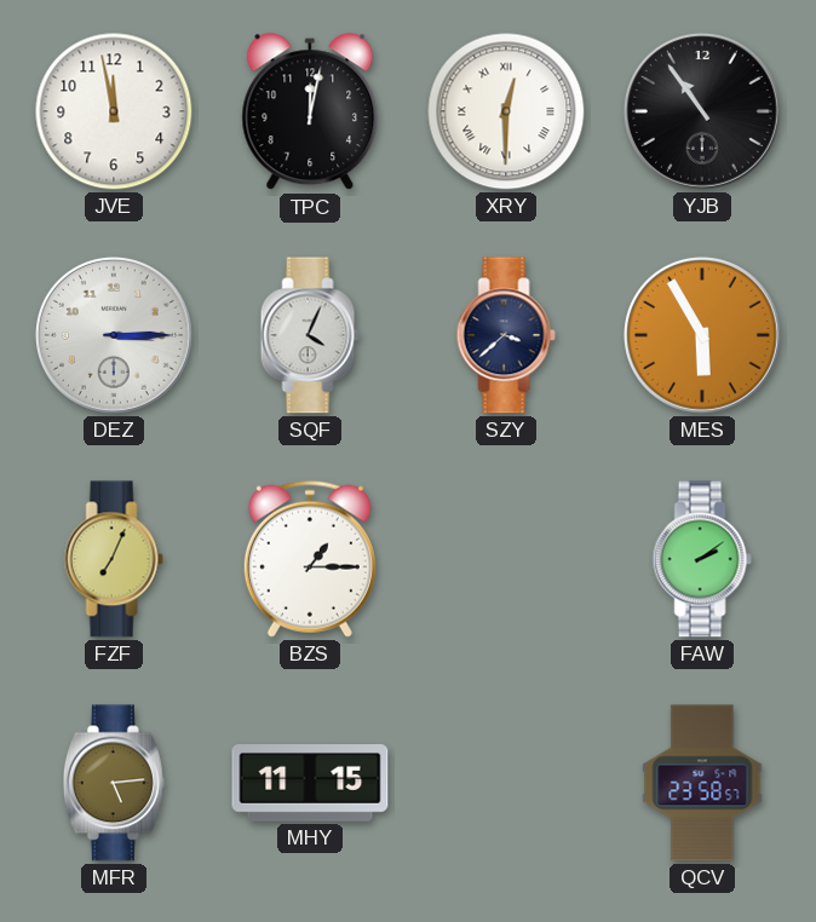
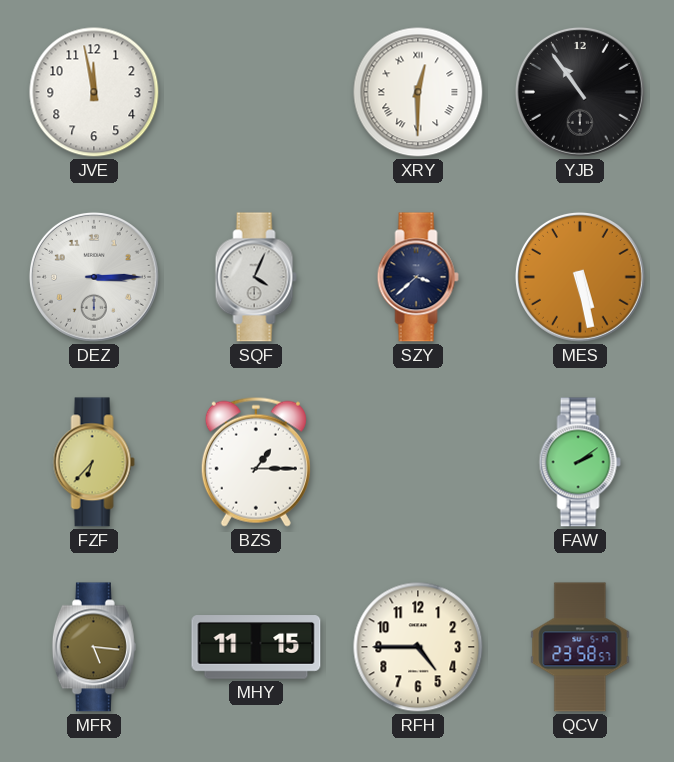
TPC: 12:02 -> none
MES: 5:55 -> 5:28
FZF: 7:04 -> 6:37
MFR: 5:14 -> 5:16
RFH: none -> 4:45
